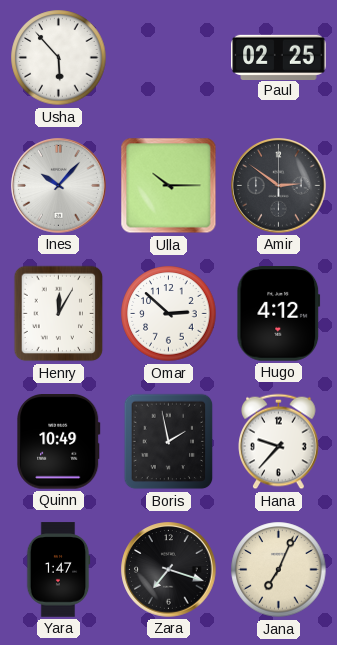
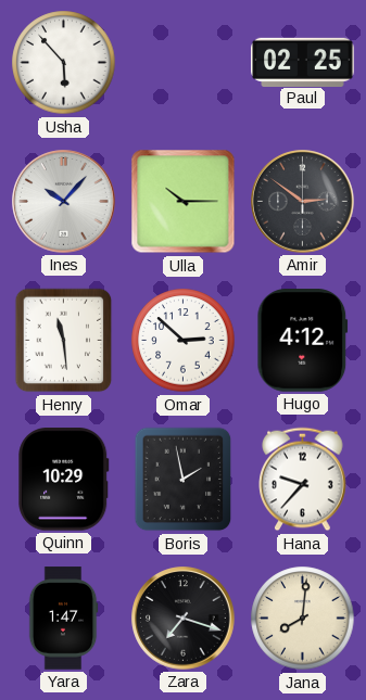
Henry: 12:05 -> 11:29
Quinn: 10:49 -> 10:29
Jana: 7:04 -> 8:01
